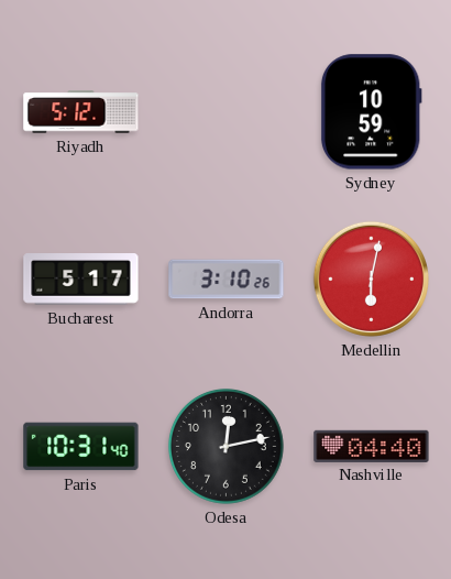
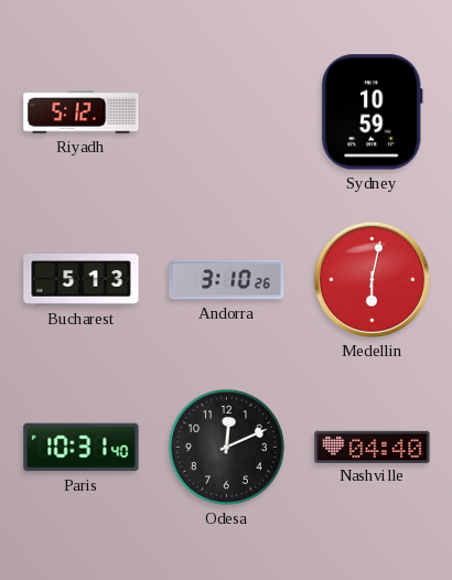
Bucharest: 5:17 -> 5:13
Odesa: 12:13 -> 12:11
